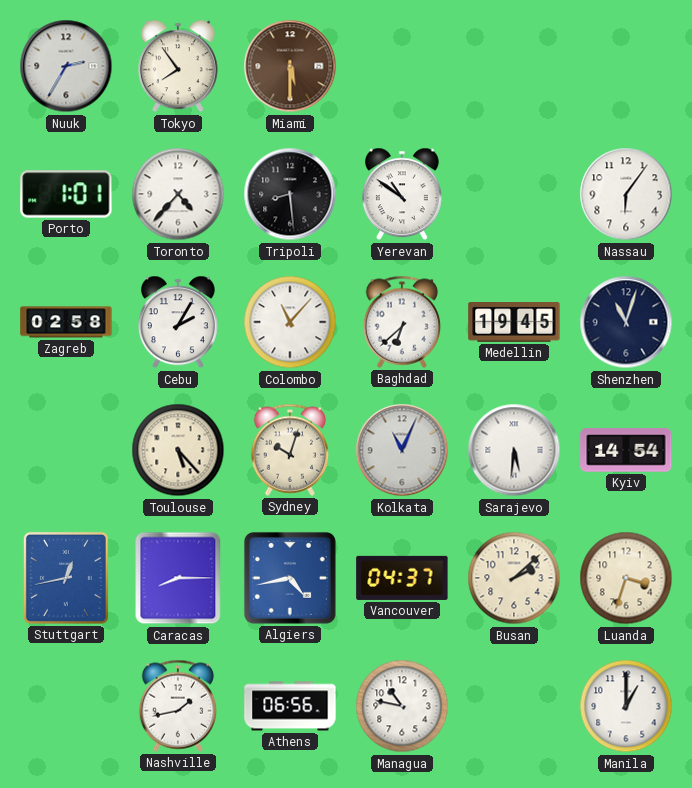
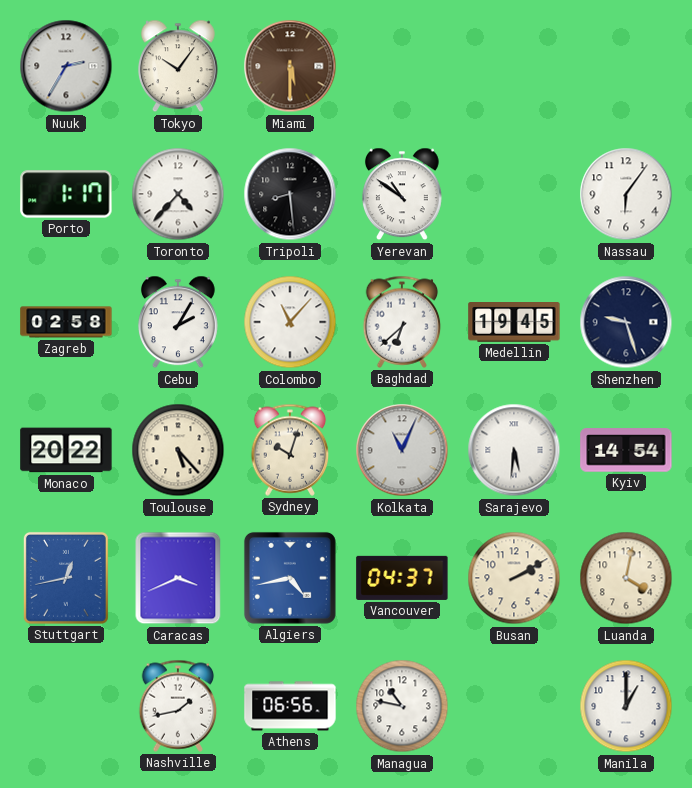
Tokyo: 7:54 -> 10:06
Porto: 1:01 -> 1:17
Shenzhen: 11:03 -> 9:27
Monaco: none -> 20:22
Caracas: 8:15 -> 3:41
Busan: 2:08 -> 2:10
Luanda: 3:33 -> 4:02
